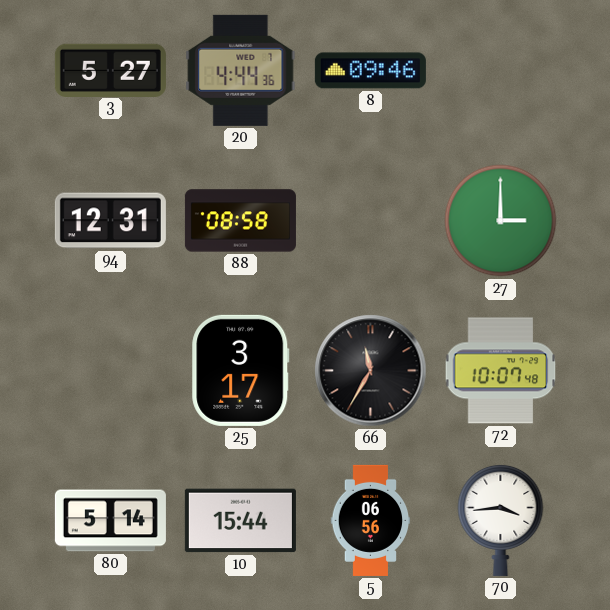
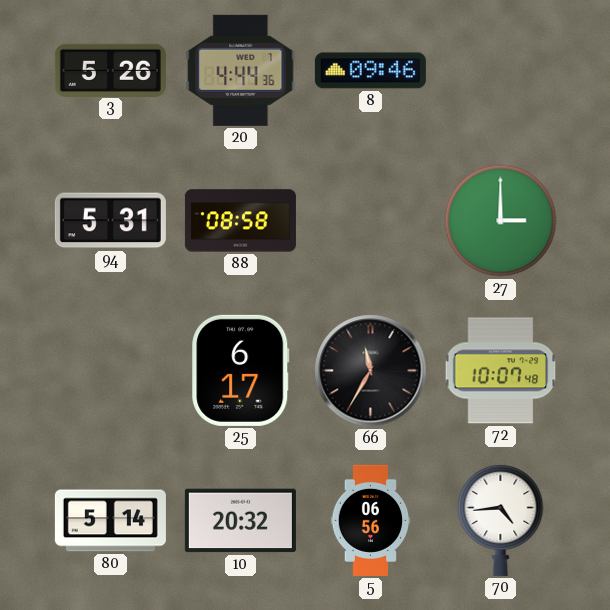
3: 5:27 -> 5:26
94: 12:31 -> 5:31
25: 3:17 -> 6:17
10: 15:44 -> 20:32
70: 3:44 -> 4:44
